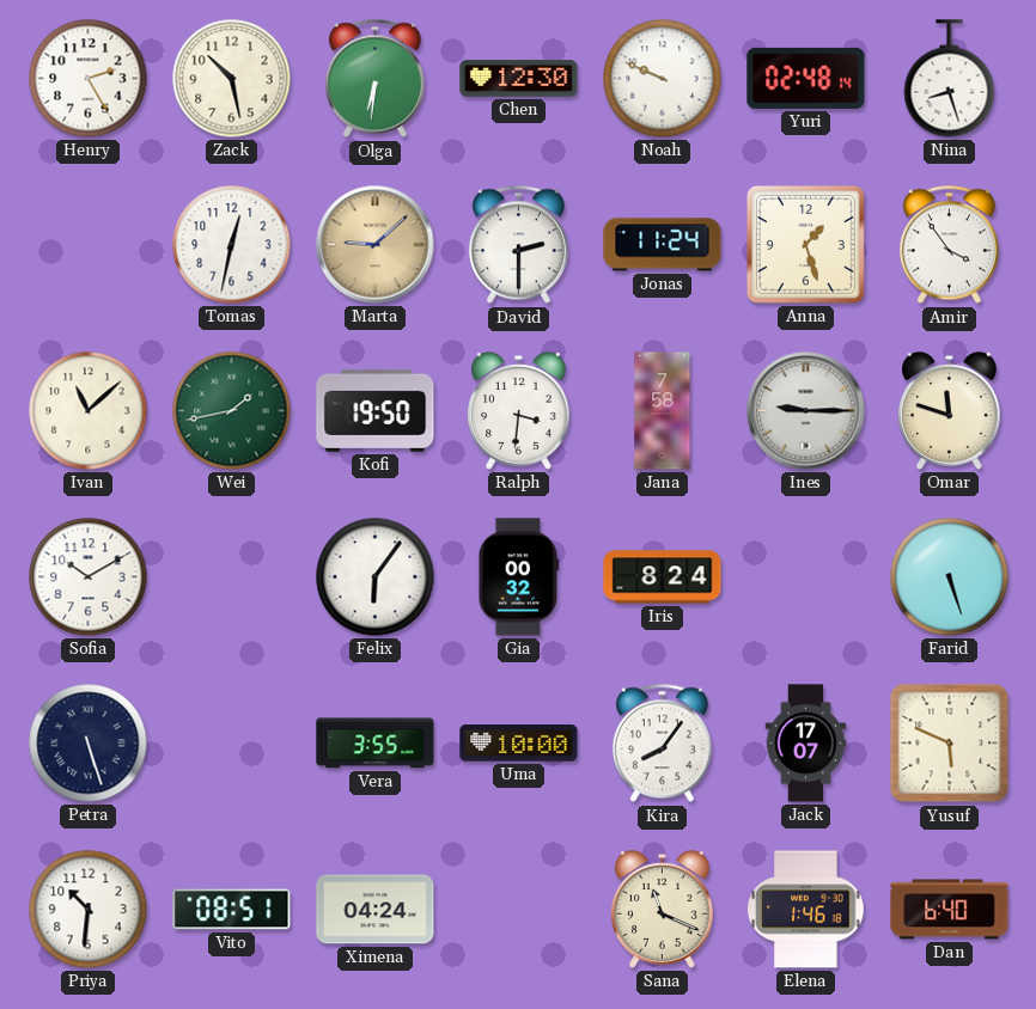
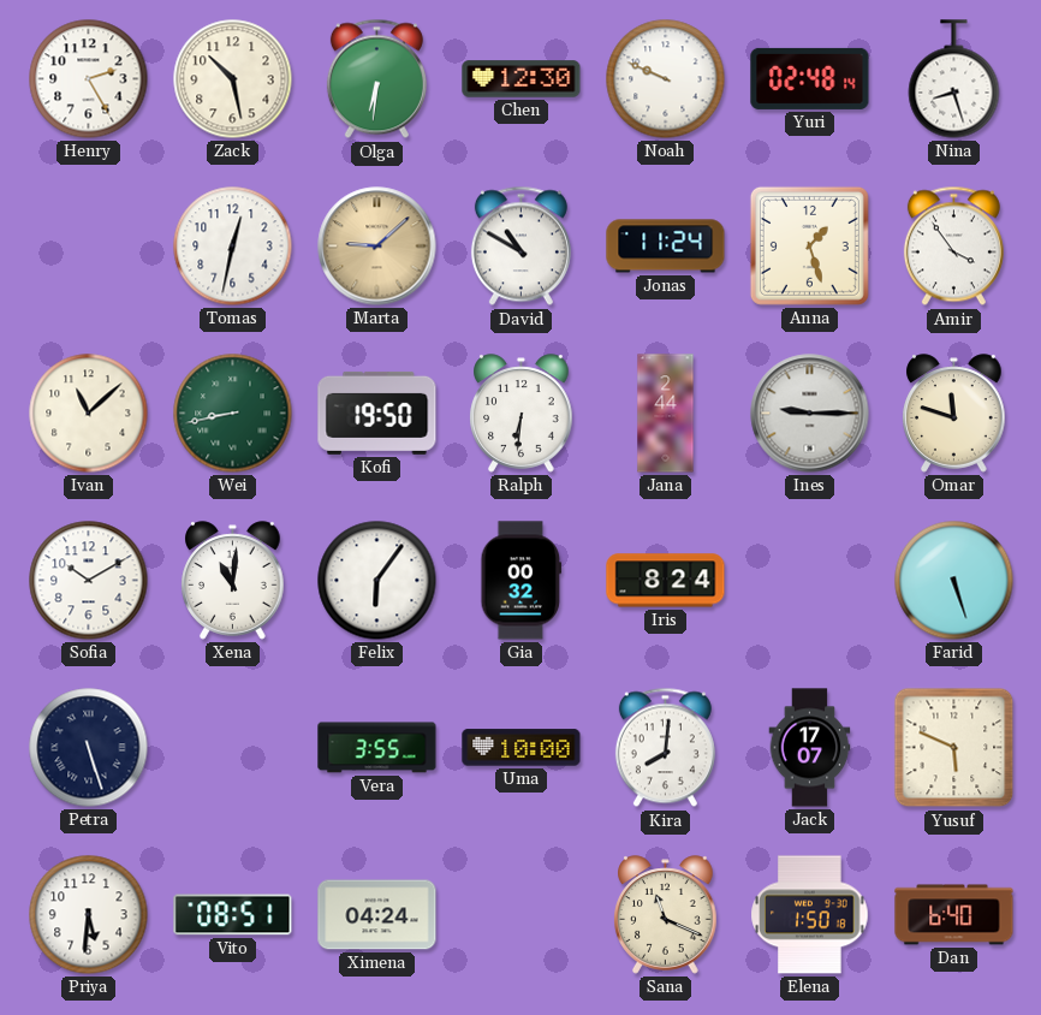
David: 2:30 -> 10:50
Wei: 1:43 -> 8:43
Ralph: 3:31 -> 6:31
Jana: 7:58 -> 2:44
Xena: none -> 11:01
Kira: 8:06 -> 8:01
Priya: 10:31 -> 5:31
Elena: 1:46 -> 1:50
